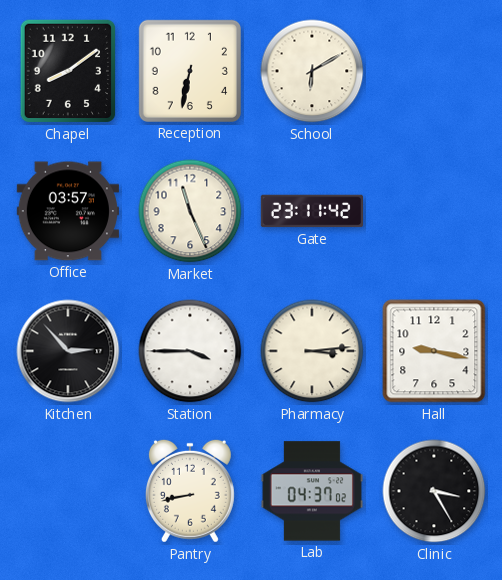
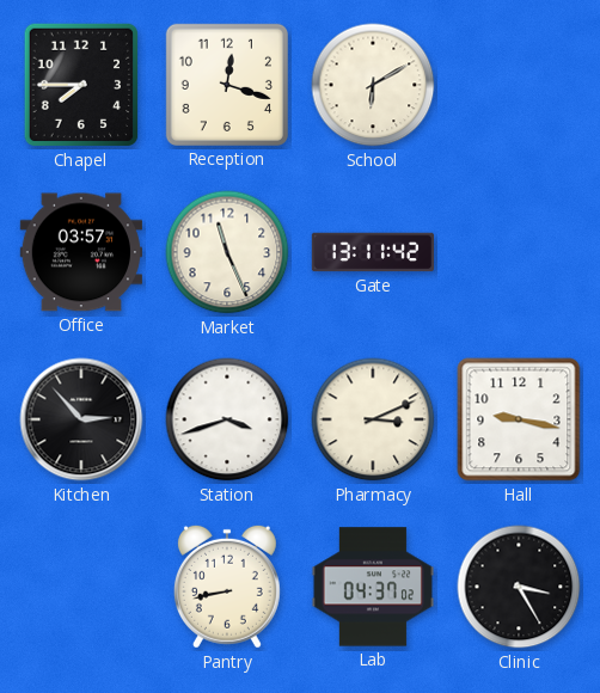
Chapel: 8:09 -> 7:45
Reception: 6:32 -> 12:18
Gate: 23:11 -> 13:11
Station: 3:45 -> 3:42
Pharmacy: 3:14 -> 3:11
